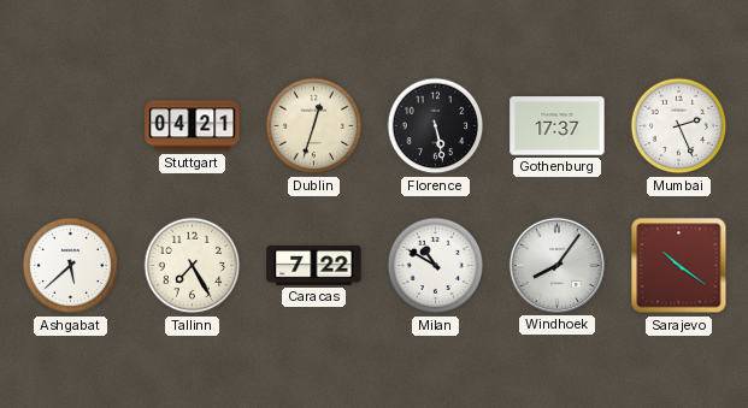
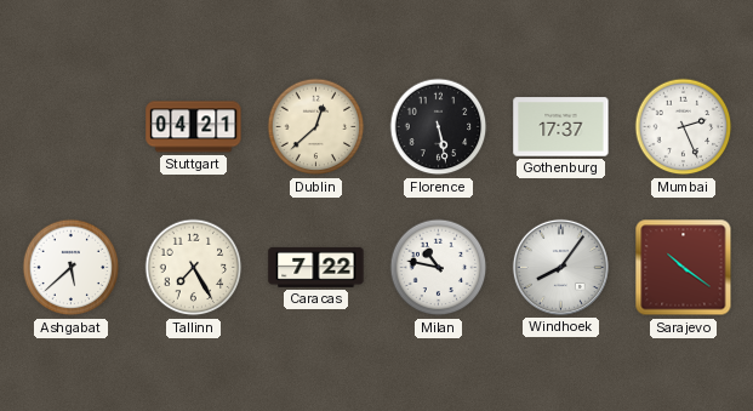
Dublin: 12:33 -> 12:38
Milan: 10:50 -> 10:47
